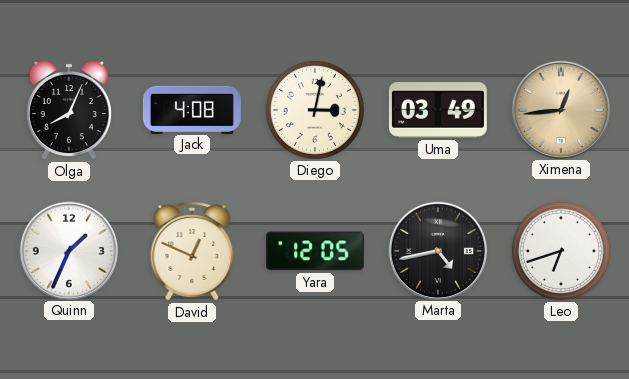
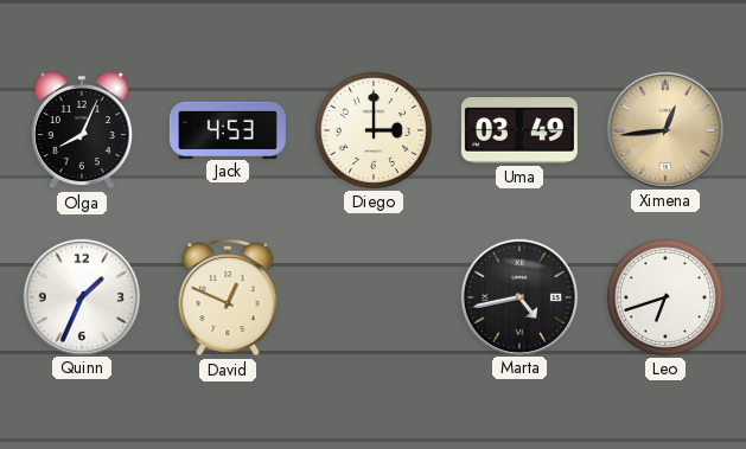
Jack: 4:08 -> 4:53
Diego: 3:02 -> 3:00
Yara: 12:05 -> none
